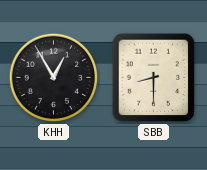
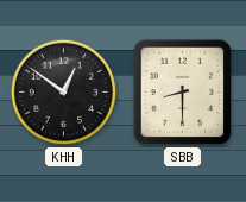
KHH: 12:55 -> 12:51
